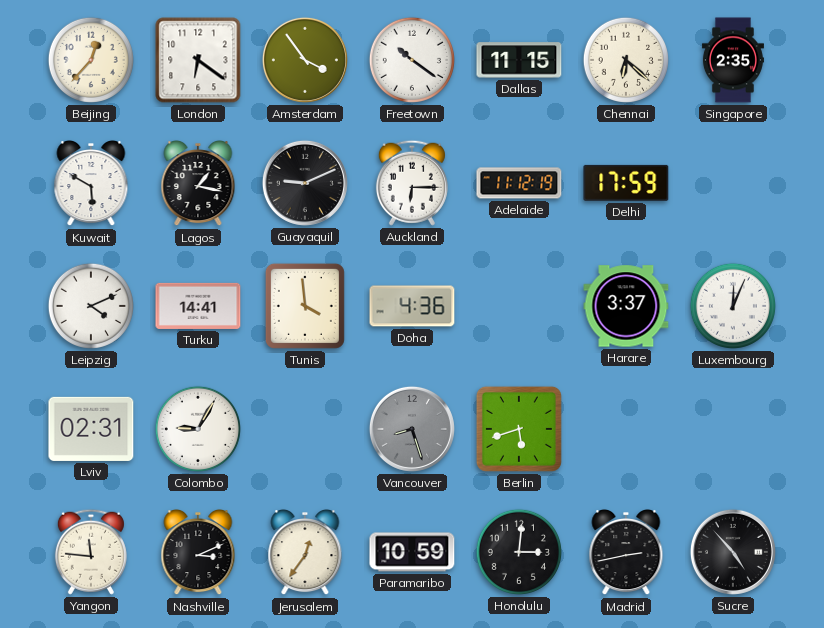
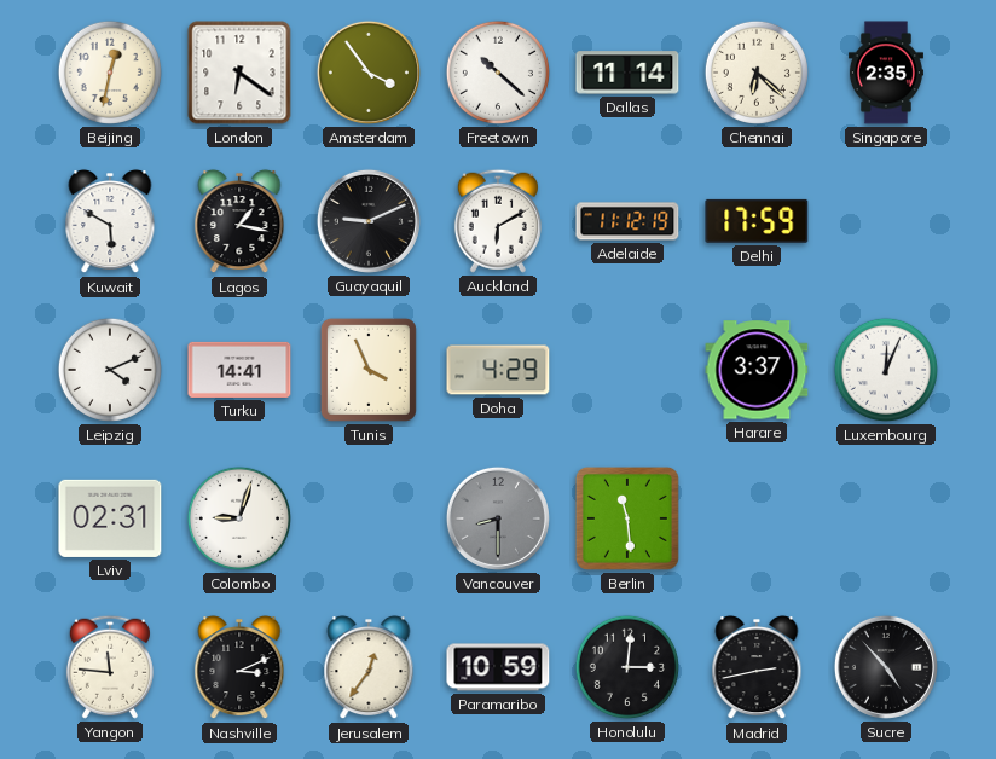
Beijing: 12:37 -> 12:32
Freetown: 10:21 -> 10:22
Dallas: 11:15 -> 11:14
Auckland: 6:15 -> 6:10
Tunis: 3:59 -> 3:56
Doha: 4:36 -> 4:29
Colombo: 9:05 -> 9:03
Vancouver: 8:27 -> 8:30
Berlin: 5:42 -> 11:29
